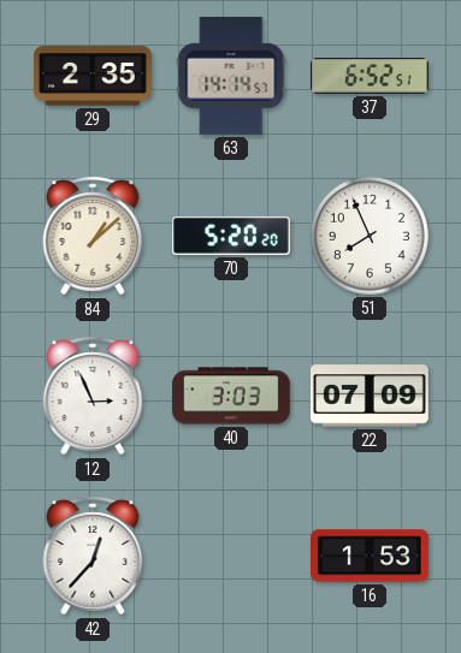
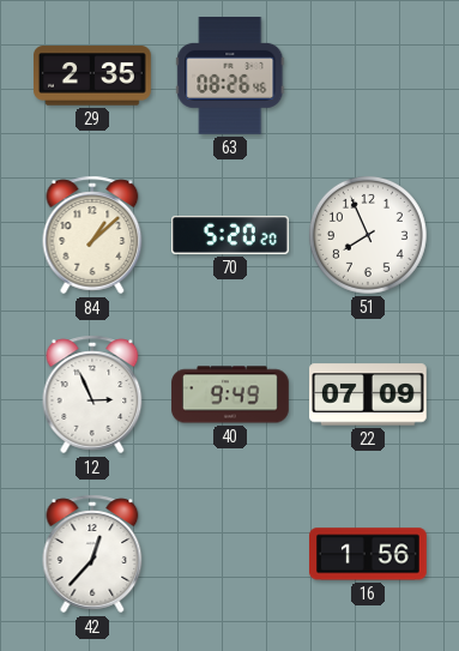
63: 14:14 -> 08:26
37: 6:52 -> none
40: 3:03 -> 9:49
16: 1:53 -> 1:56
